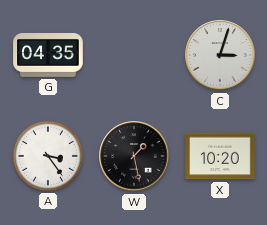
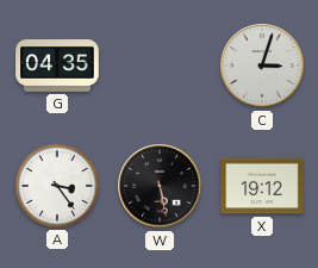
W: 1:28 -> 5:28
X: 10:20 -> 19:12
